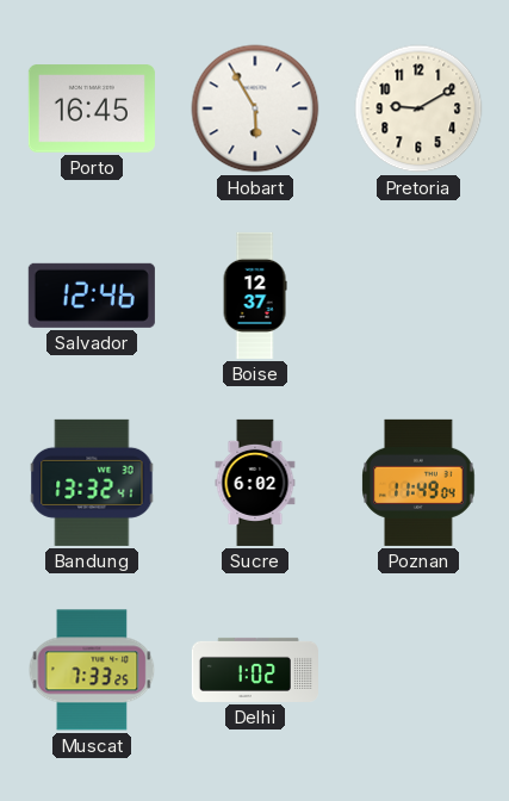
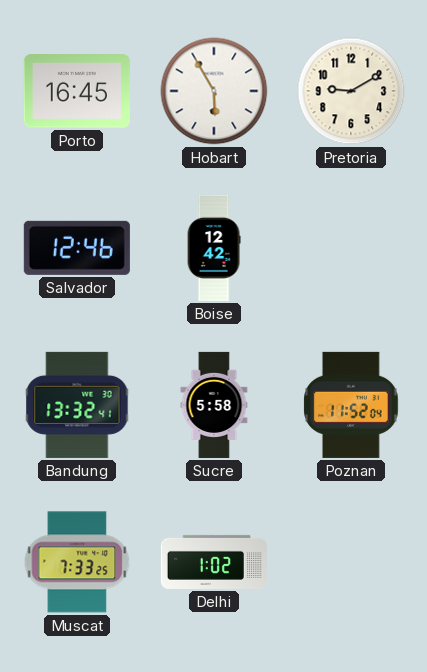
Boise: 12:37 -> 12:42
Sucre: 6:02 -> 5:58
Poznan: 11:49 -> 11:52
